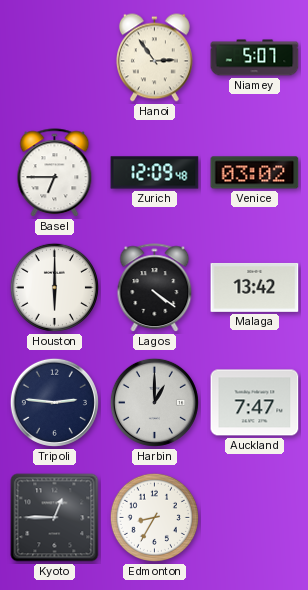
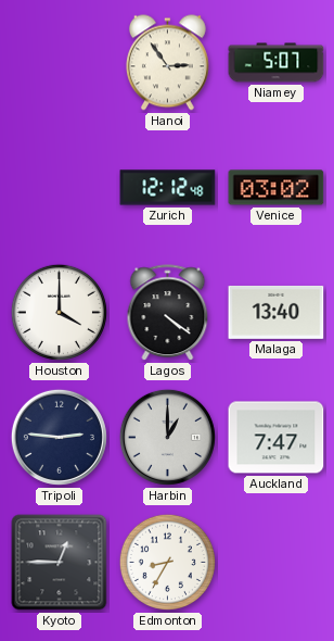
Basel: 6:45 -> none
Zurich: 12:09 -> 12:12
Houston: 6:00 -> 4:00
Malaga: 13:42 -> 13:40
